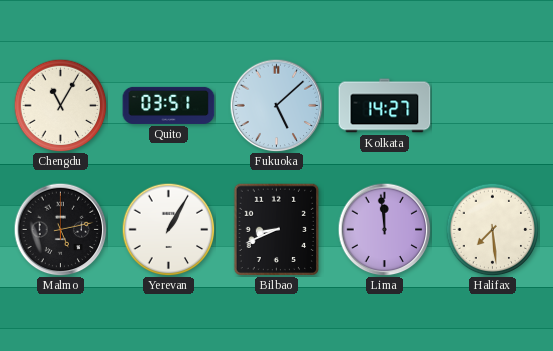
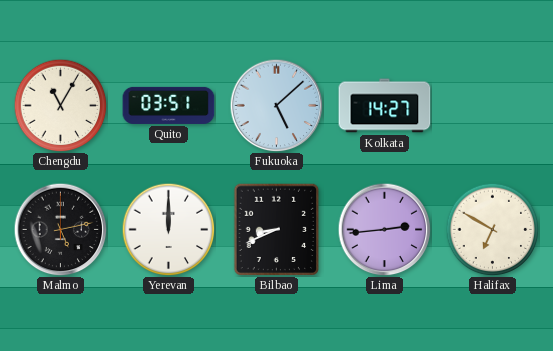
Yerevan: 1:05 -> 12:00
Lima: 11:59 -> 2:44
Halifax: 7:29 -> 6:50
